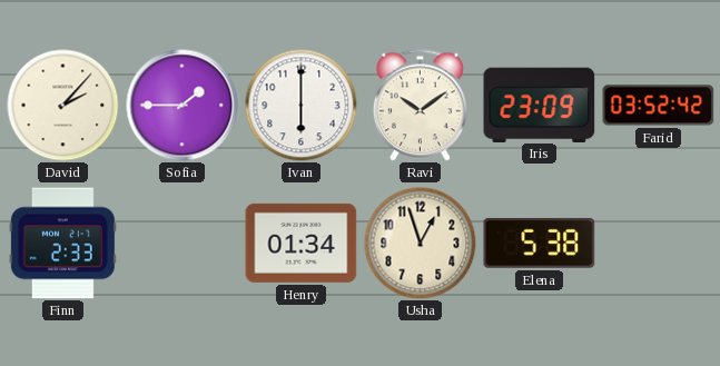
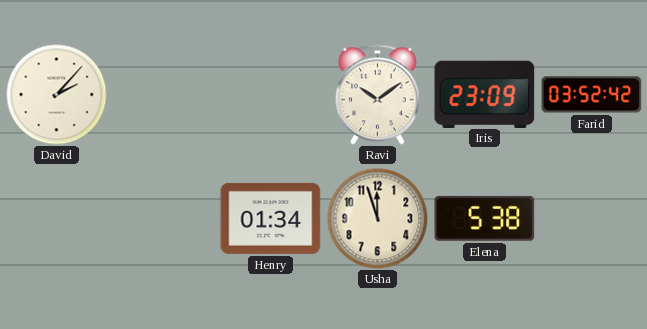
Sofia: 1:45 -> none
Ivan: 6:00 -> none
Finn: 2:33 -> none
Usha: 12:57 -> 11:57
